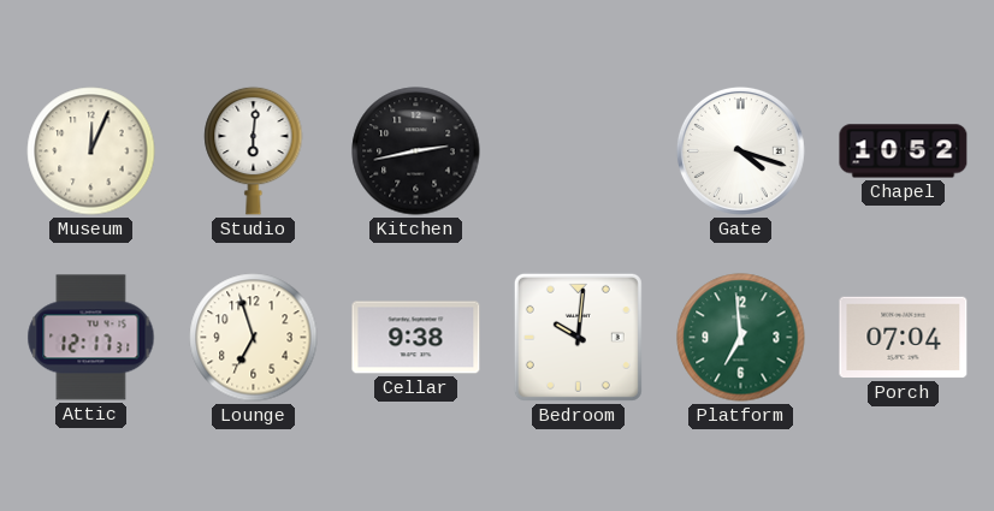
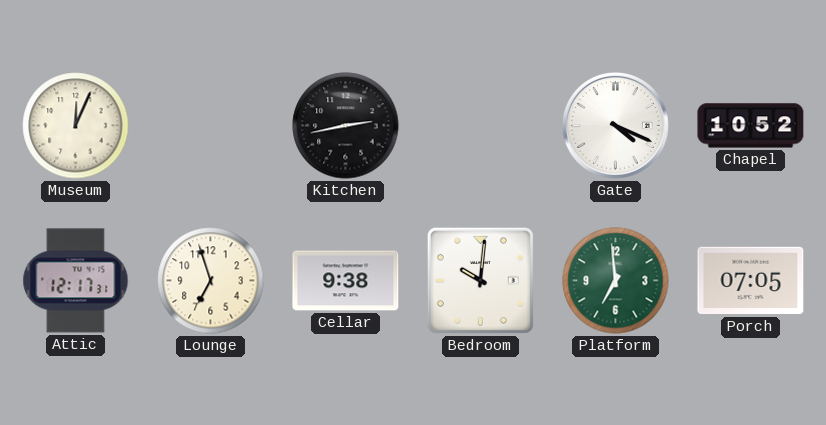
Studio: 6:01 -> none
Gate: 4:18 -> 4:19
Porch: 07:04 -> 07:05
